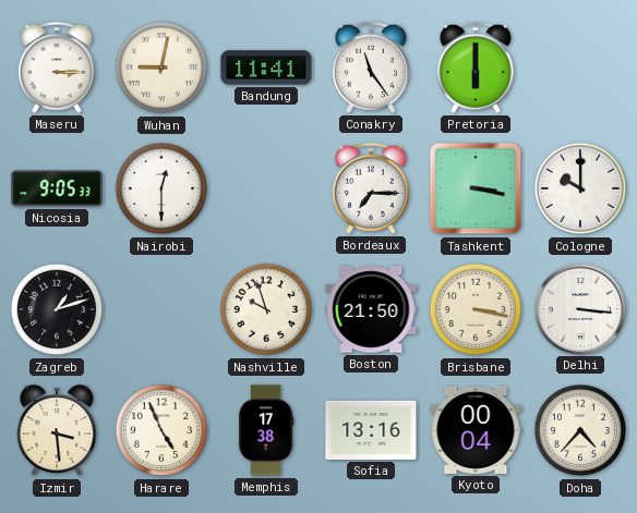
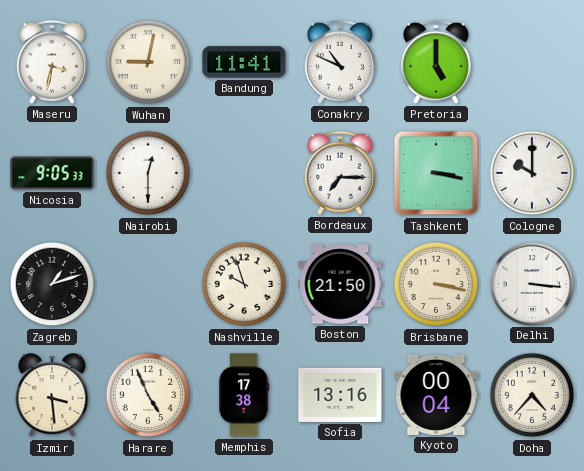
Maseru: 3:15 -> 3:32
Conakry: 11:24 -> 10:49
Pretoria: 6:00 -> 5:00
